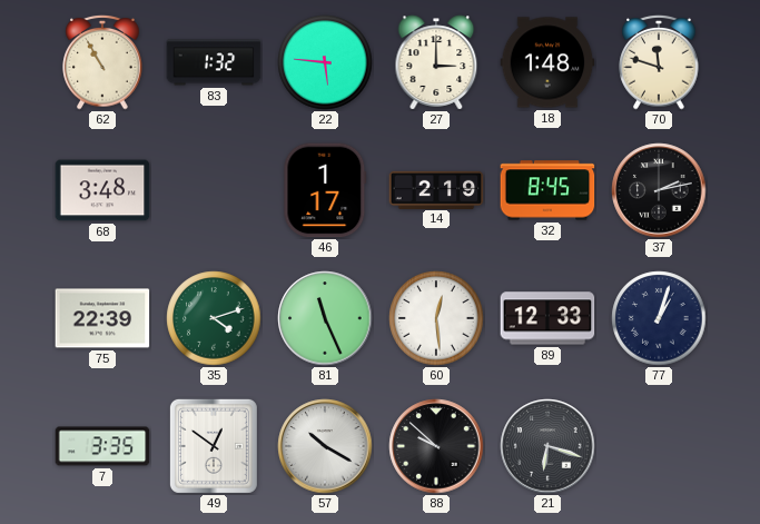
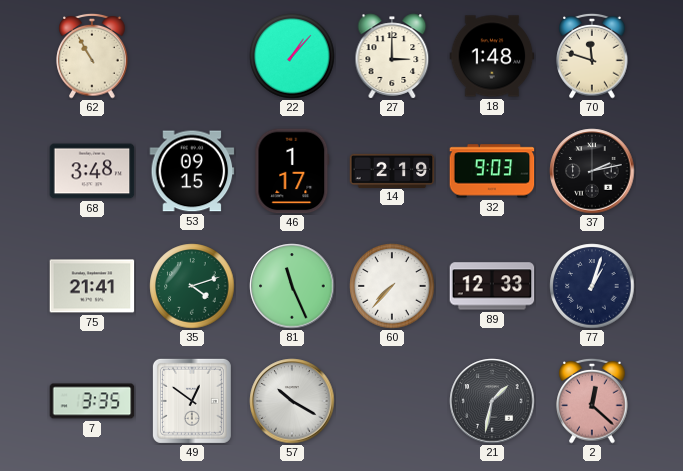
83: 1:32 -> none
22: 5:46 -> 1:07
53: none -> 09:15
32: 8:45 -> 9:03
75: 22:39 -> 21:41
60: 12:29 -> 7:37
88: 9:52 -> none
21: 6:18 -> 1:32
2: none -> 12:22
